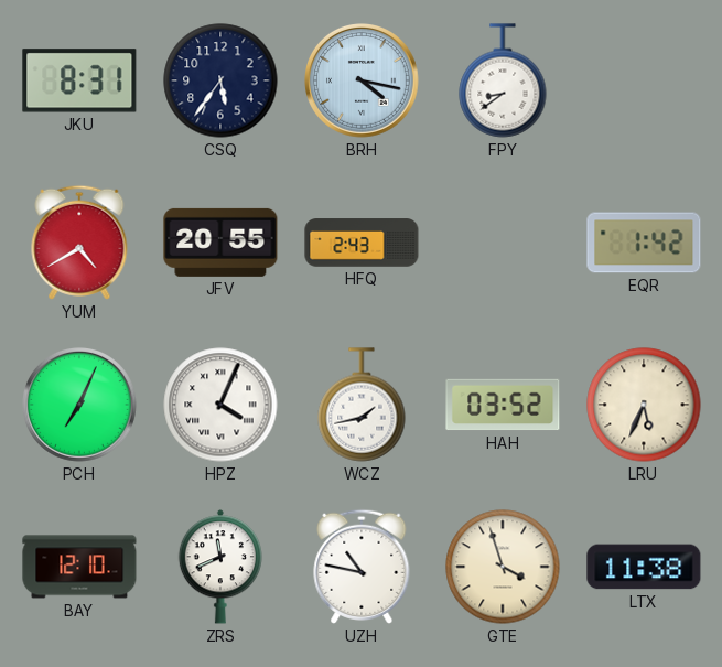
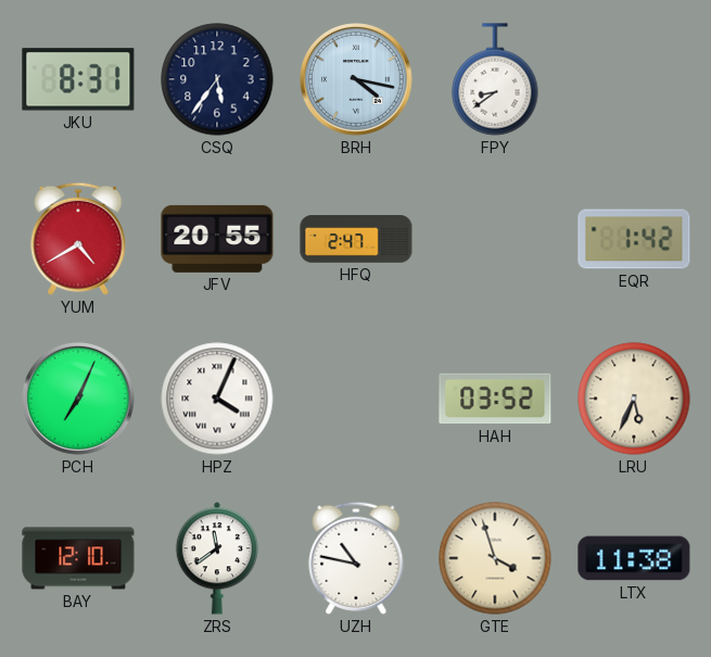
HFQ: 2:43 -> 2:47
WCZ: 1:43 -> none
ZRS: 11:41 -> 11:39
